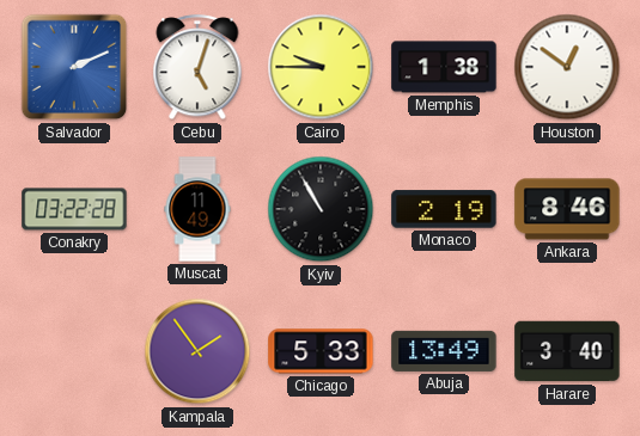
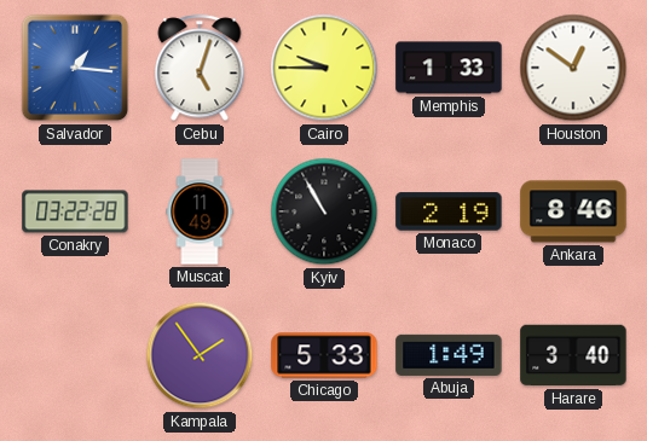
Salvador: 2:11 -> 1:16
Memphis: 1:38 -> 1:33
Abuja: 13:49 -> 1:49
